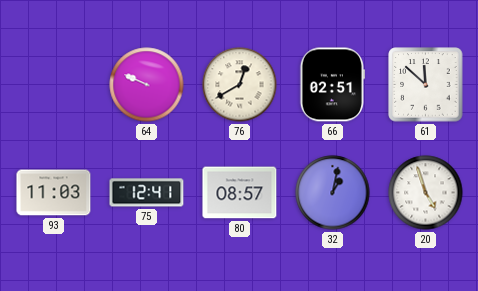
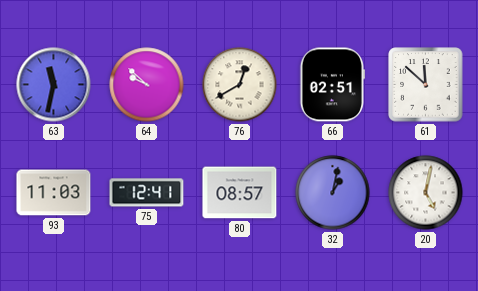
63: none -> 11:32
64: 9:49 -> 9:52
20: 4:57 -> 5:02
